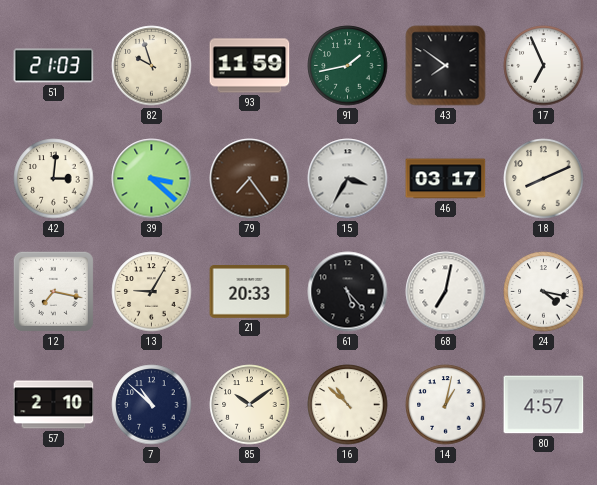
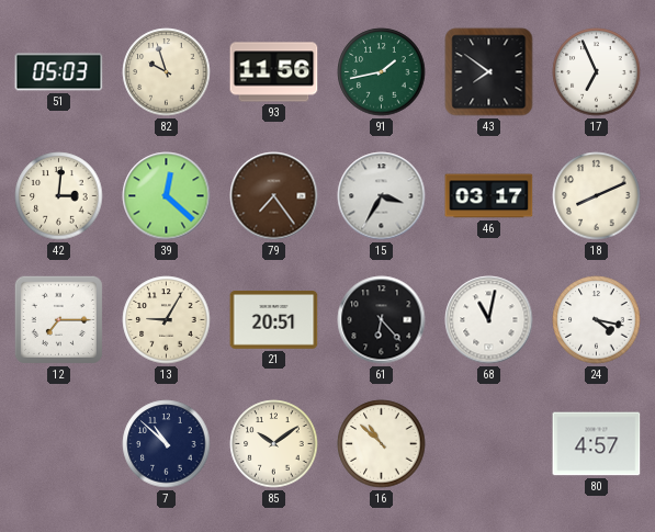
51: 21:03 -> 05:03
93: 11:59 -> 11:56
39: 3:22 -> 12:22
12: 7:17 -> 7:15
21: 20:33 -> 20:51
61: 5:23 -> 6:23
68: 7:02 -> 11:02
57: 2:10 -> none
14: 1:02 -> none
